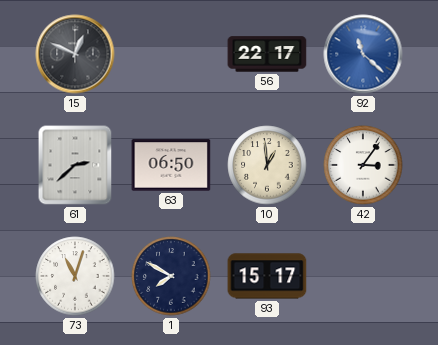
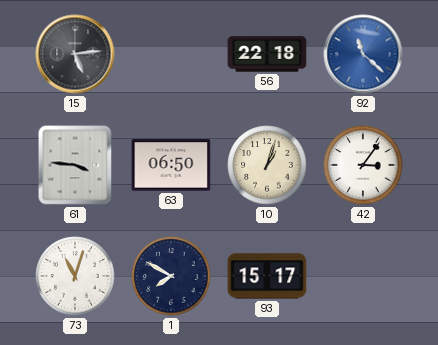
15: 12:49 -> 5:14
56: 22:17 -> 22:18
61: 2:38 -> 3:46
10: 12:59 -> 1:03
